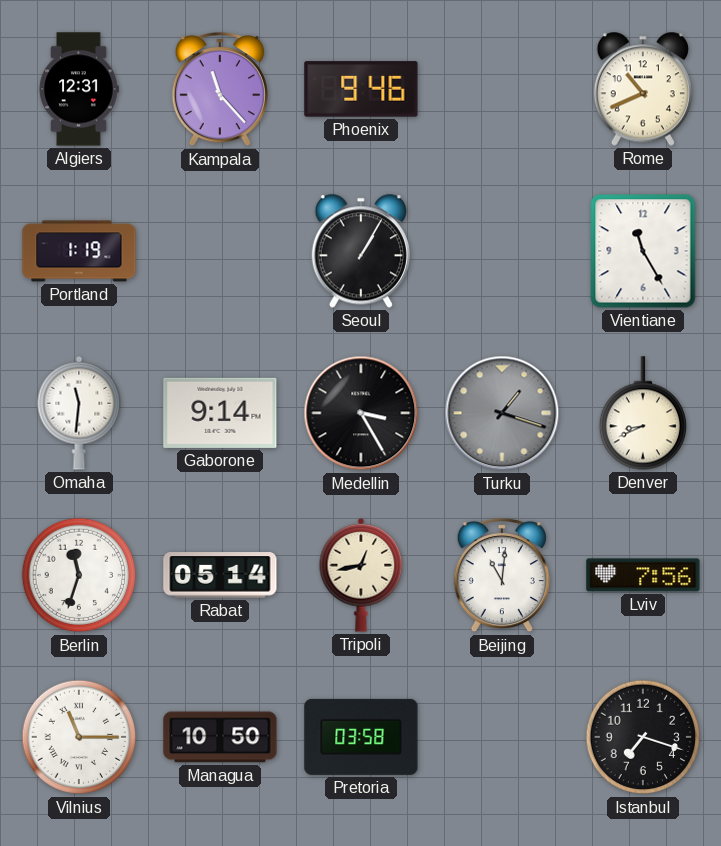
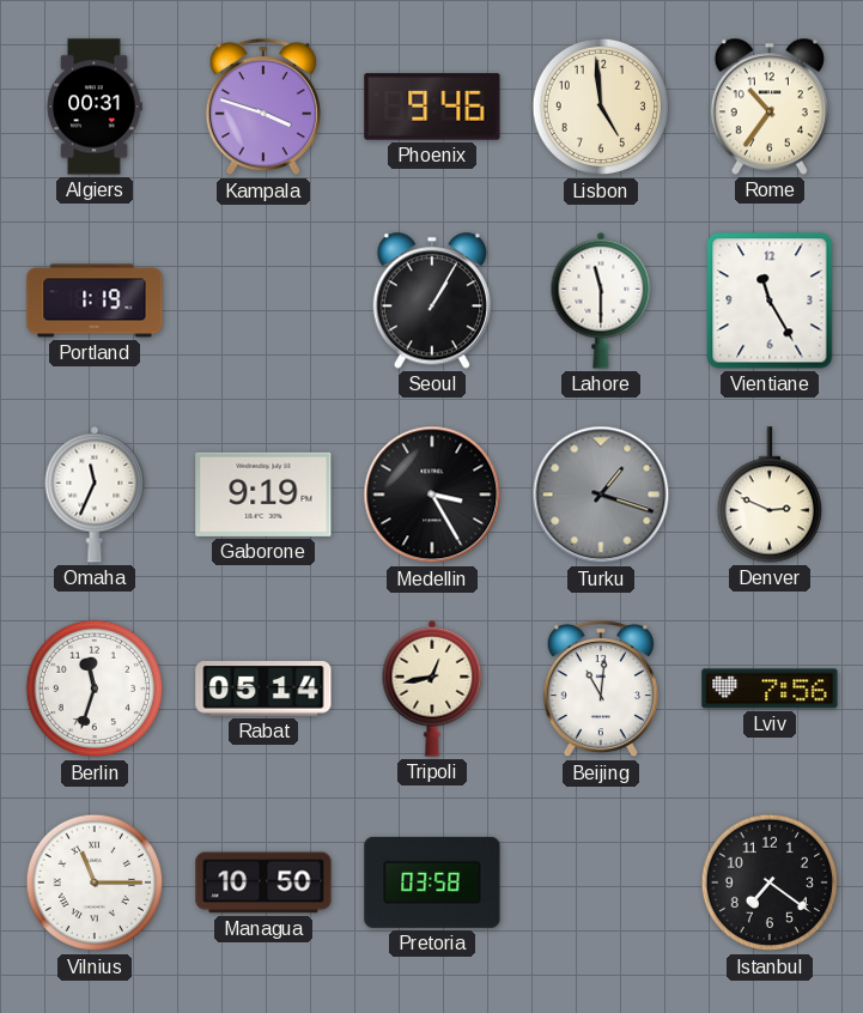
Algiers: 12:31 -> 00:31
Kampala: 11:23 -> 3:48
Lisbon: none -> 4:59
Rome: 10:41 -> 10:36
Lahore: none -> 11:30
Omaha: 11:31 -> 11:34
Gaborone: 9:14 -> 9:19
Denver: 8:41 -> 2:49
Istanbul: 7:18 -> 7:21
